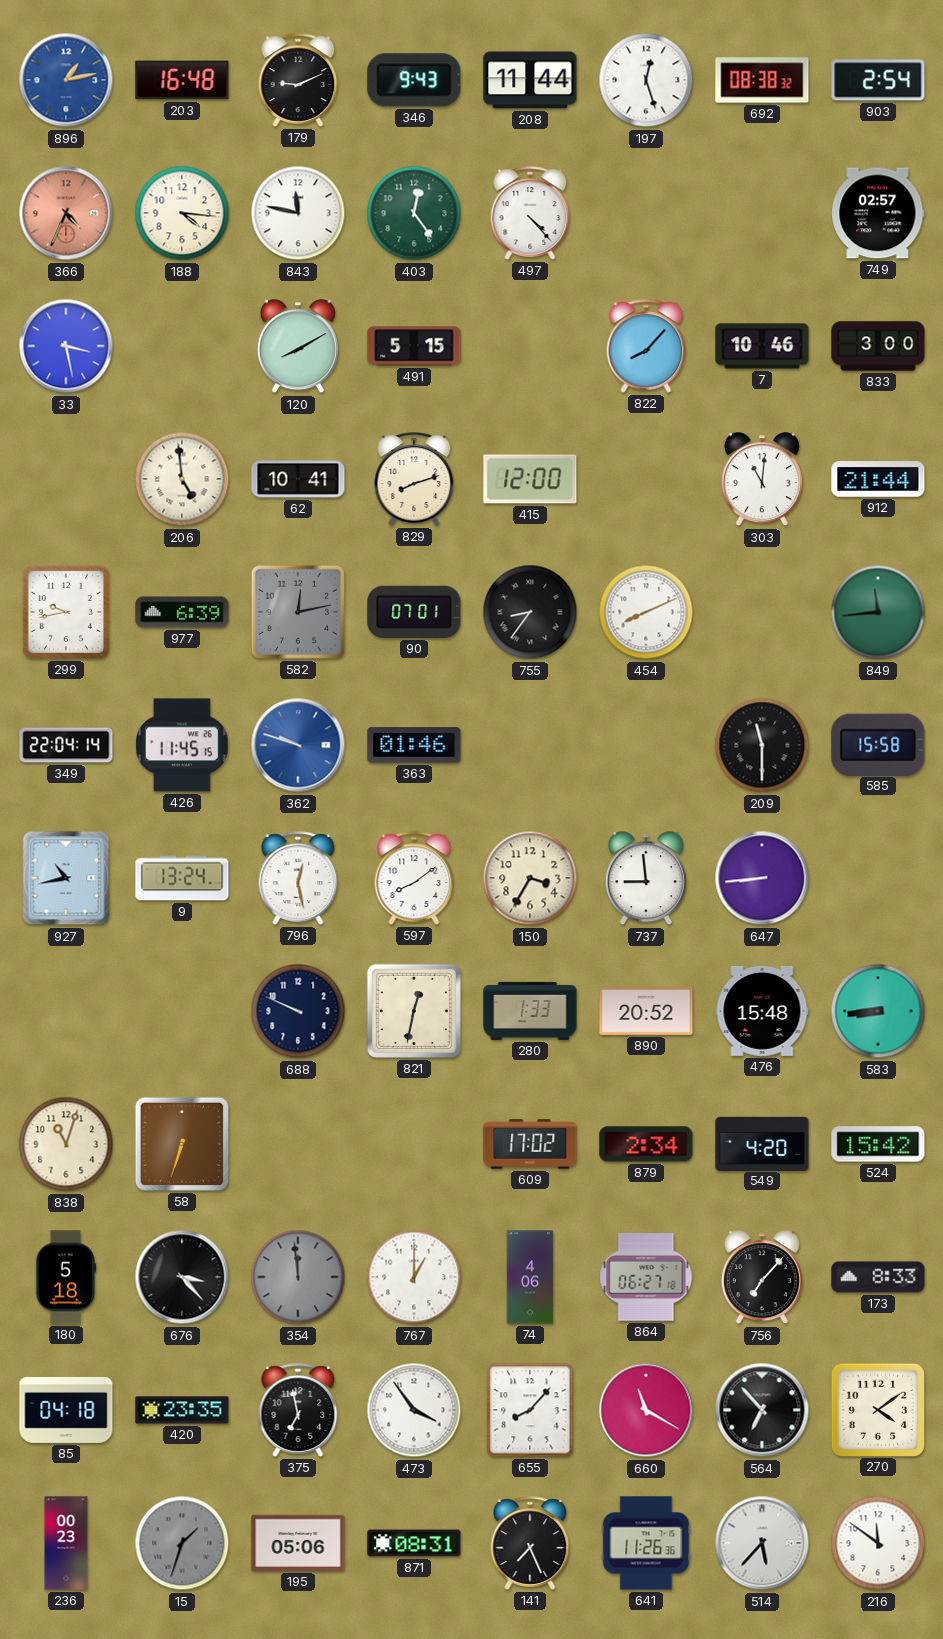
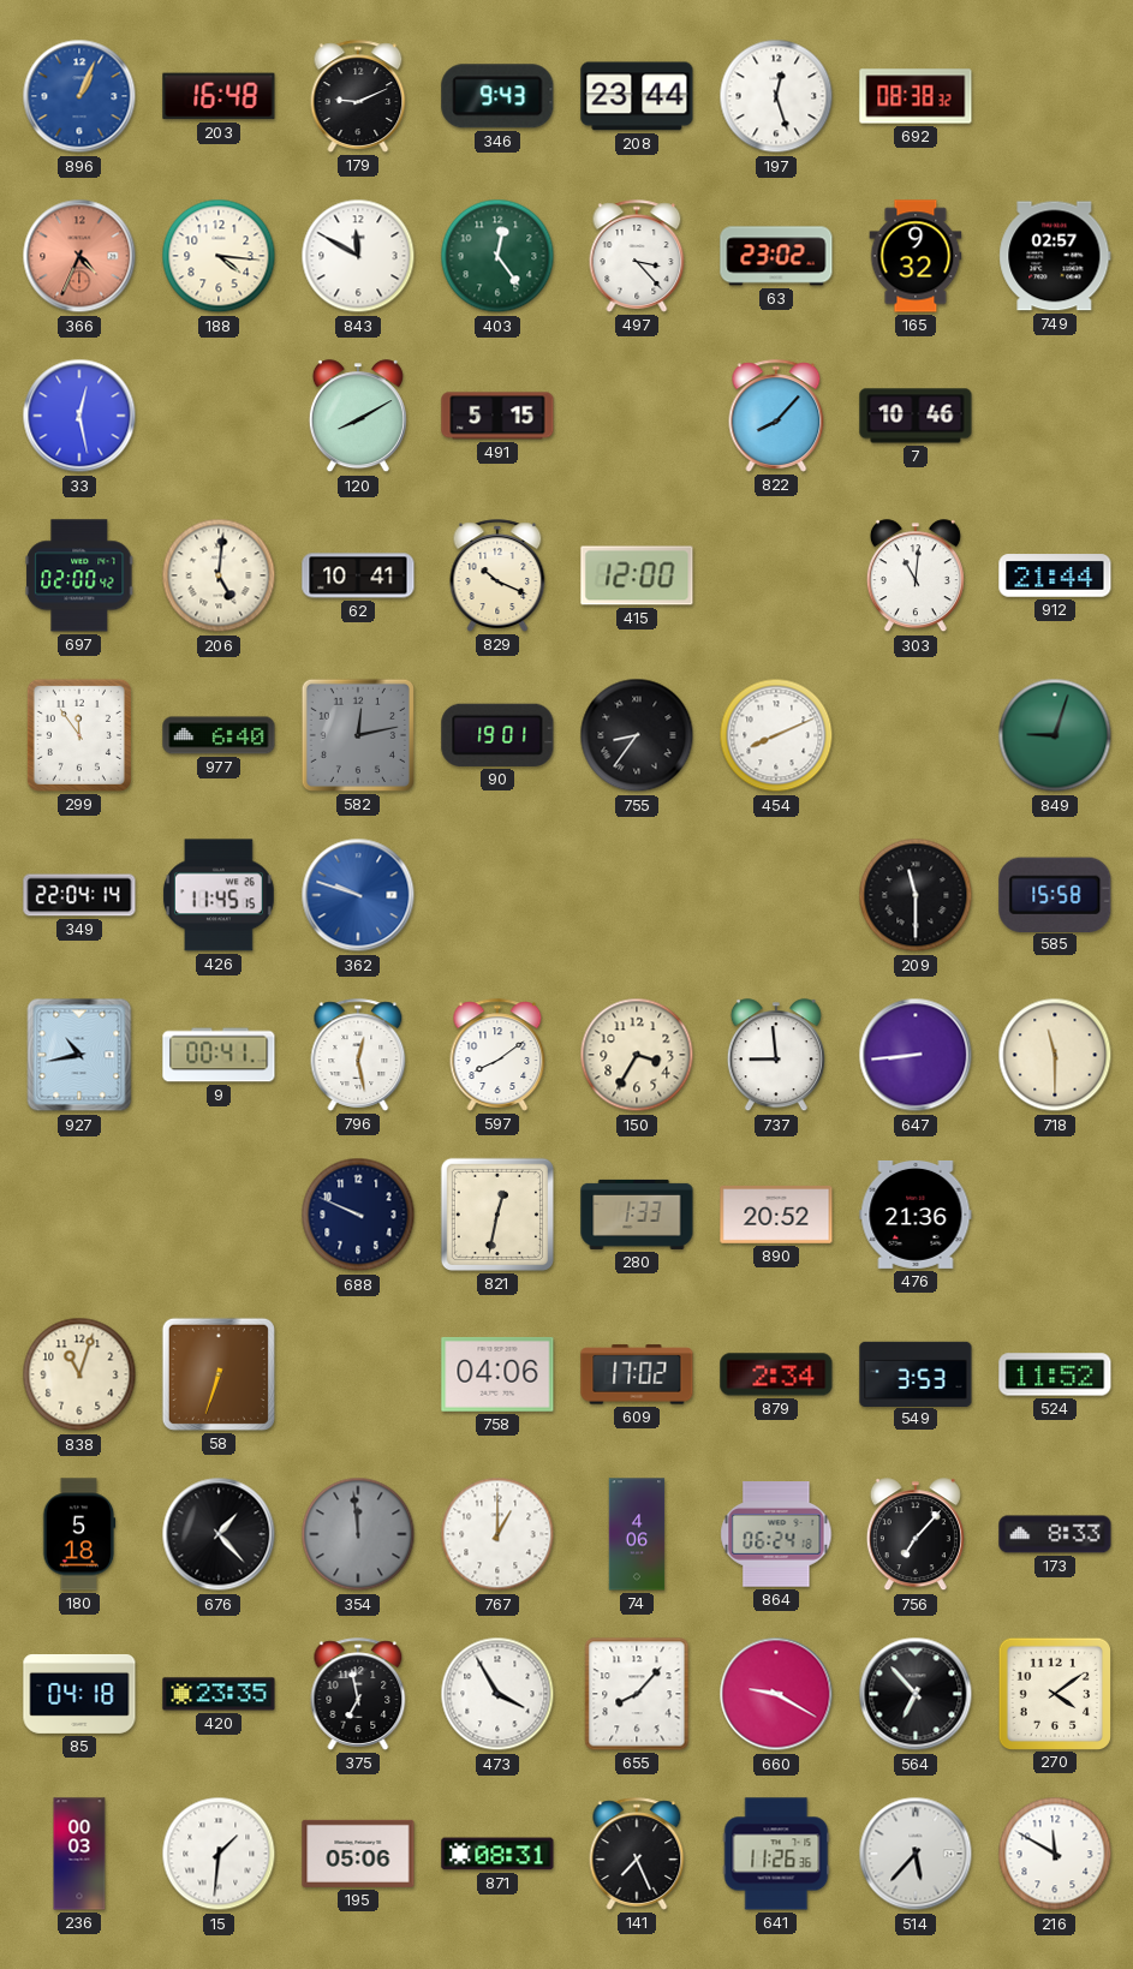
896: 1:13 -> 1:04
208: 11:44 -> 23:44
903: 2:54 -> none
843: 11:47 -> 11:50
497: 4:23 -> 3:23
63: none -> 23:02
165: none -> 9:32
33: 3:28 -> 12:28
833: 3:00 -> none
697: none -> 02:00
206: 4:59 -> 5:01
829: 8:12 -> 10:19
299: 9:43 -> 11:54
977: 6:39 -> 6:40
90: 07:01 -> 19:01
849: 11:44 -> 9:03
363: 01:46 -> none
9: 13:24 -> 00:41
718: none -> 11:30
476: 15:48 -> 21:36
583: 8:44 -> none
758: none -> 04:06
549: 4:20 -> 3:53
524: 15:42 -> 11:52
676: 3:23 -> 1:23
864: 06:27 -> 06:24
473: 3:54 -> 3:55
660: 11:20 -> 9:20
236: 00:23 -> 00:03
15: 1:33 -> 1:31
15 dial: grey -> white
216: 11:51 -> 11:50
